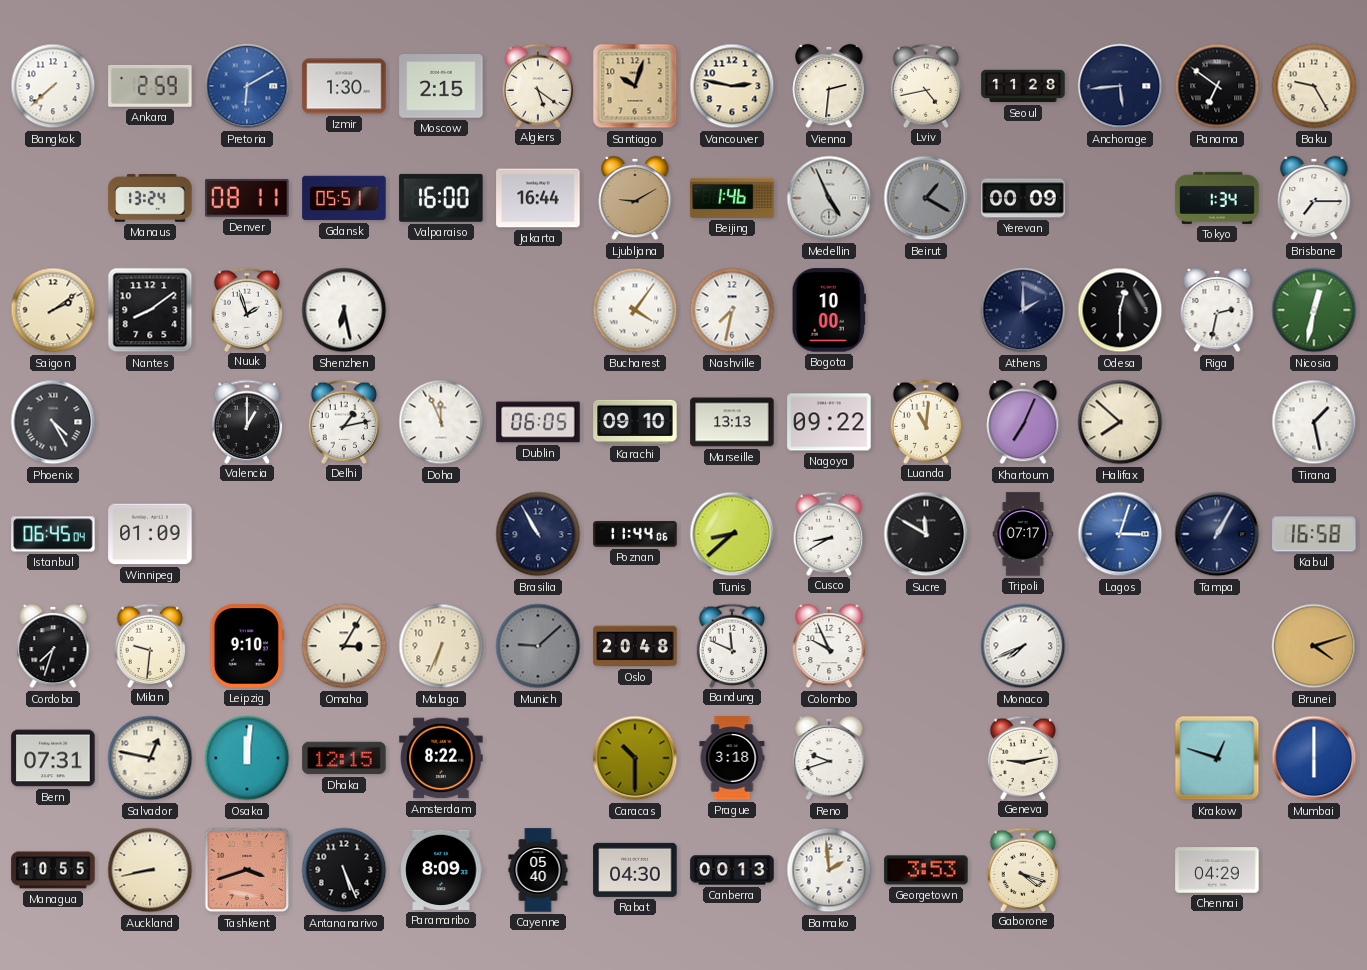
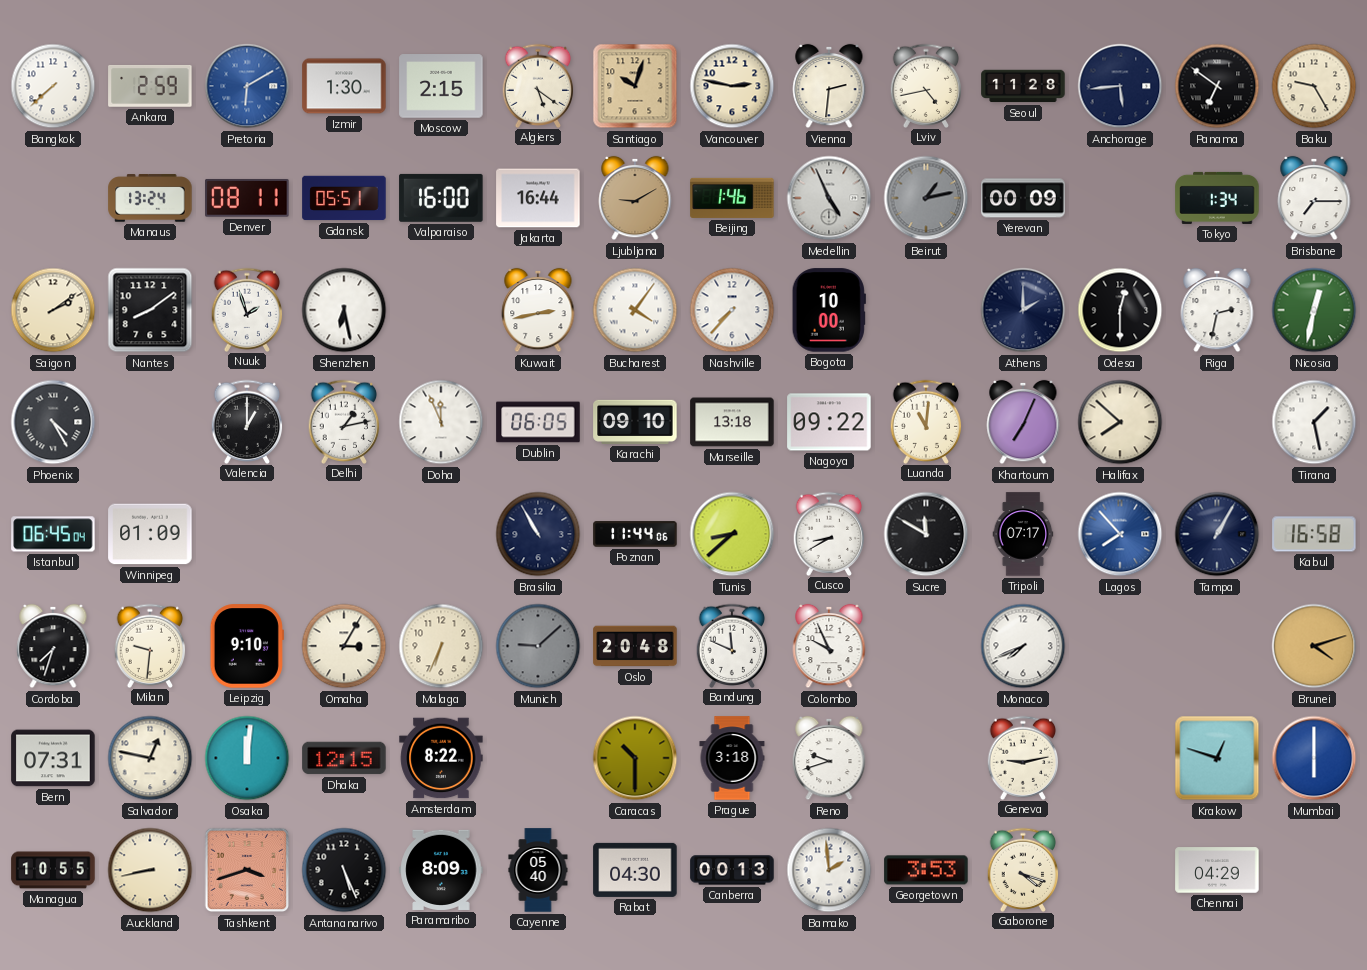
Beirut: 1:20 -> 1:13
Kuwait: none -> 2:43
Nashville: 7:32 -> 7:37
Marseille: 13:13 -> 13:18
Lagos: 3:03 -> 7:53
